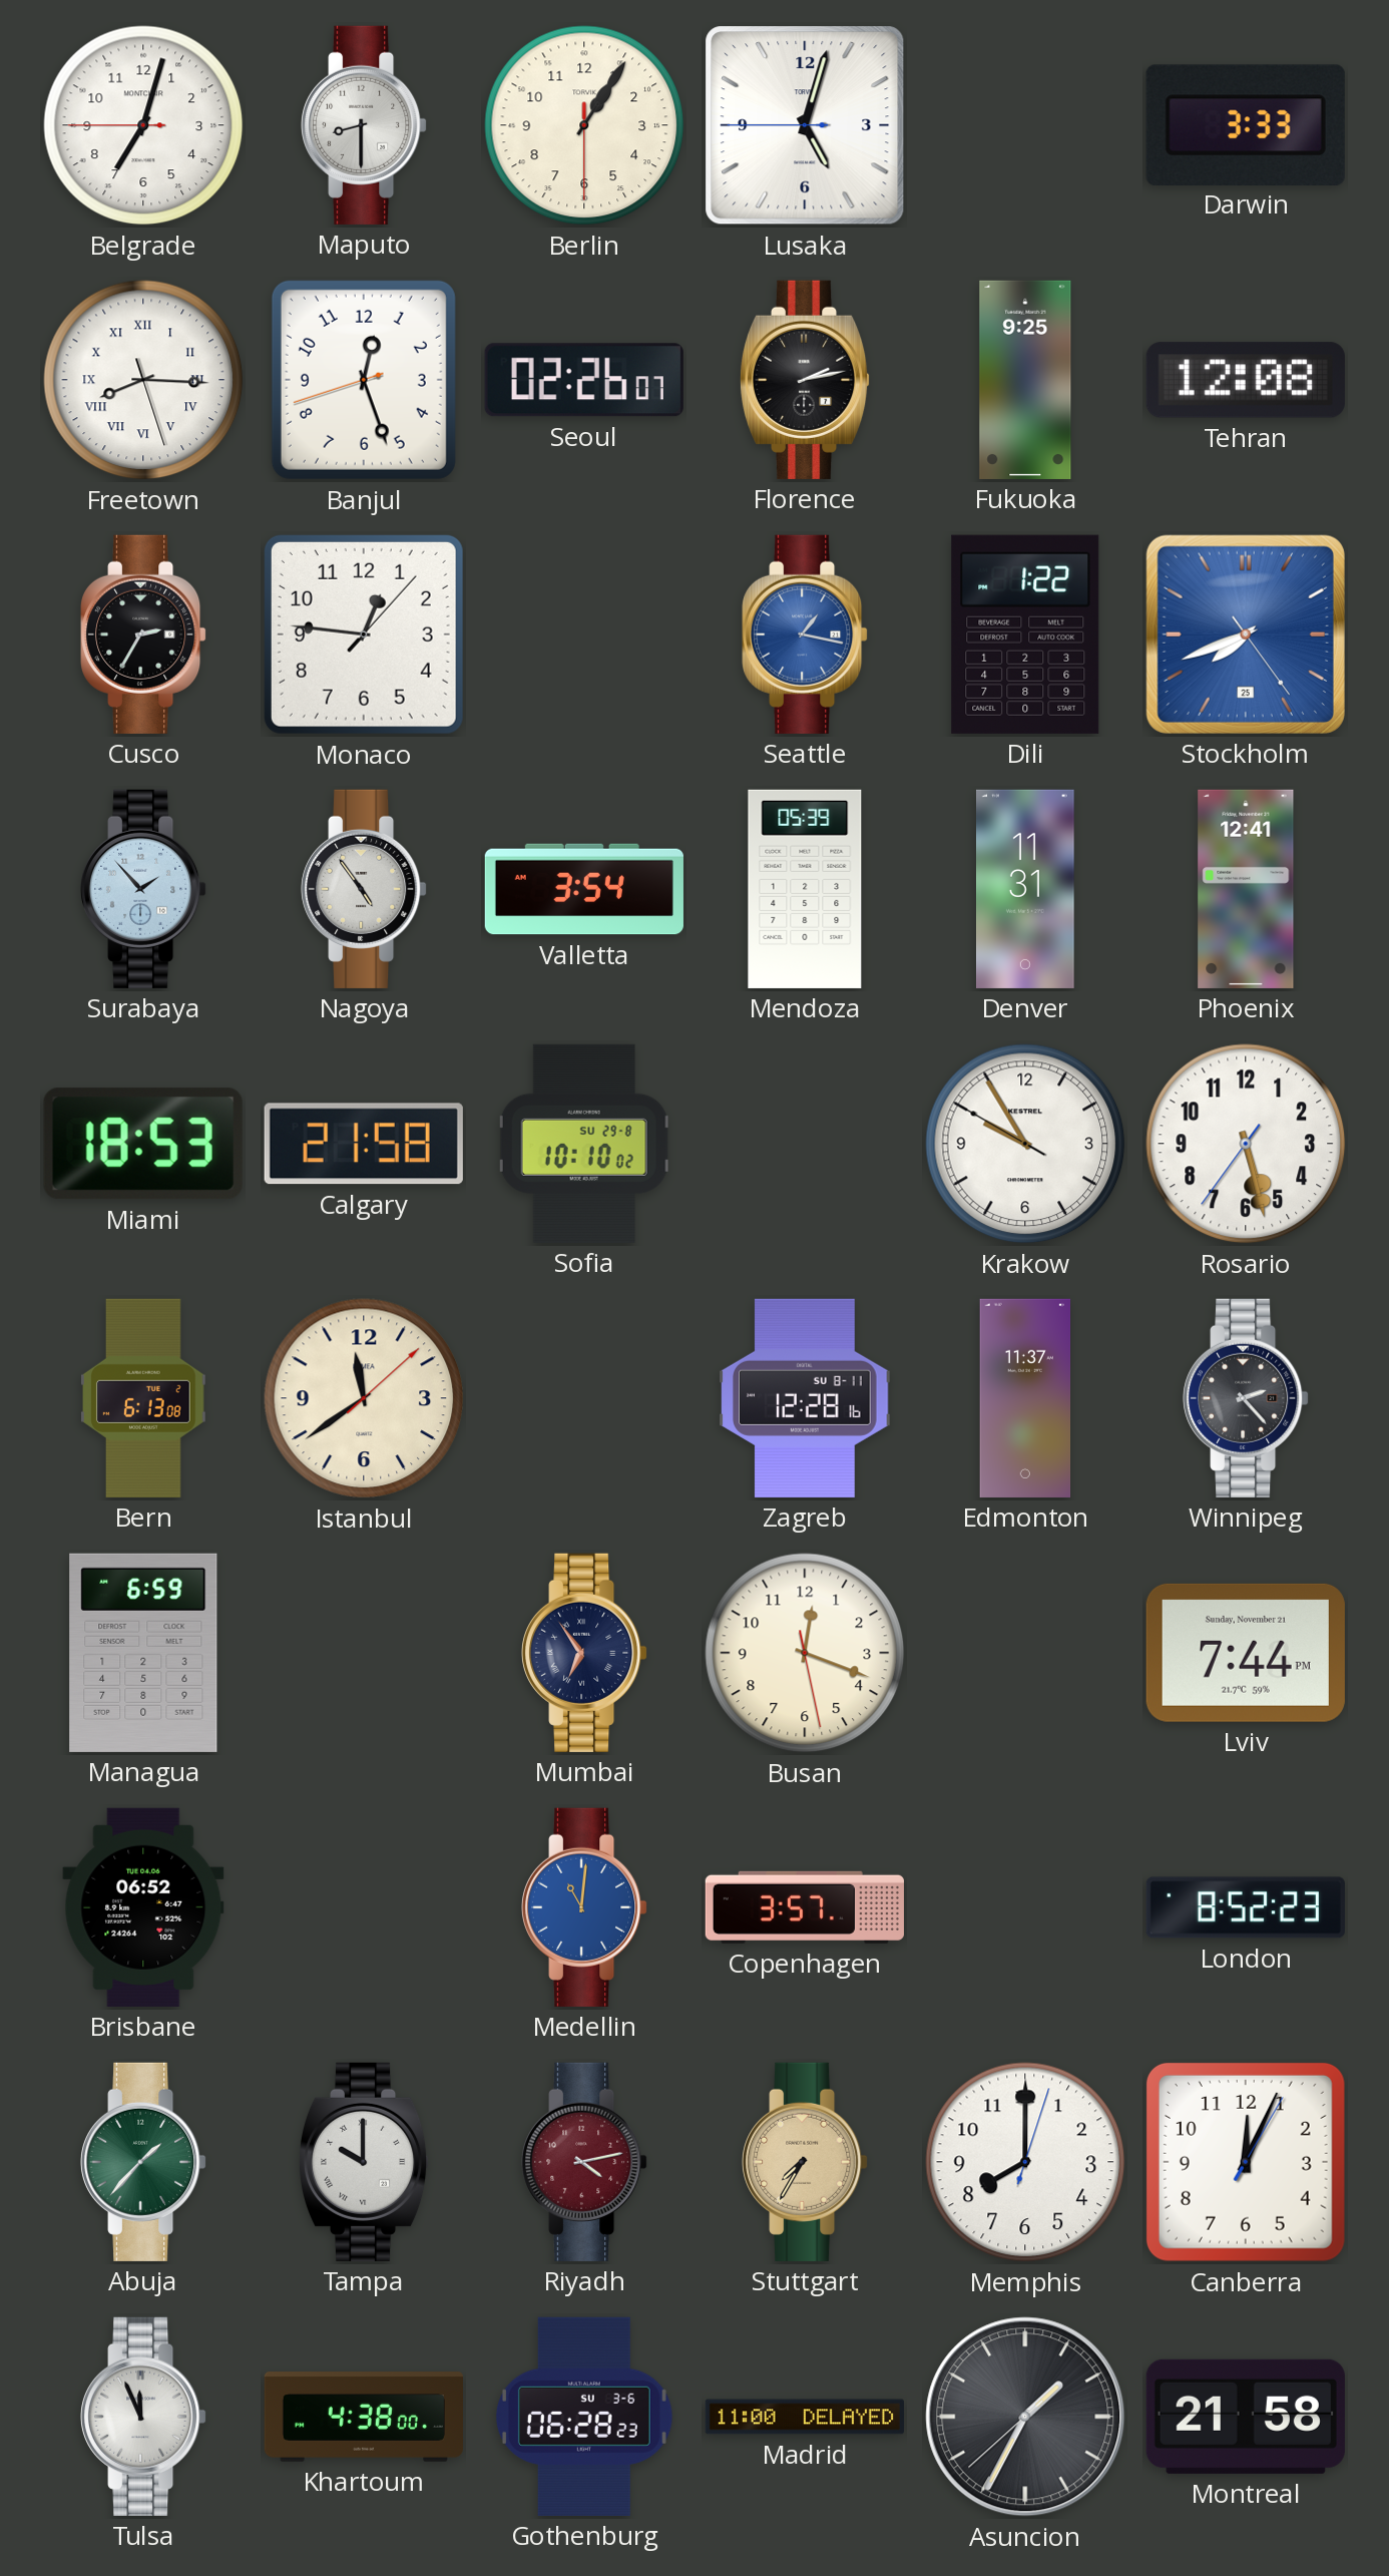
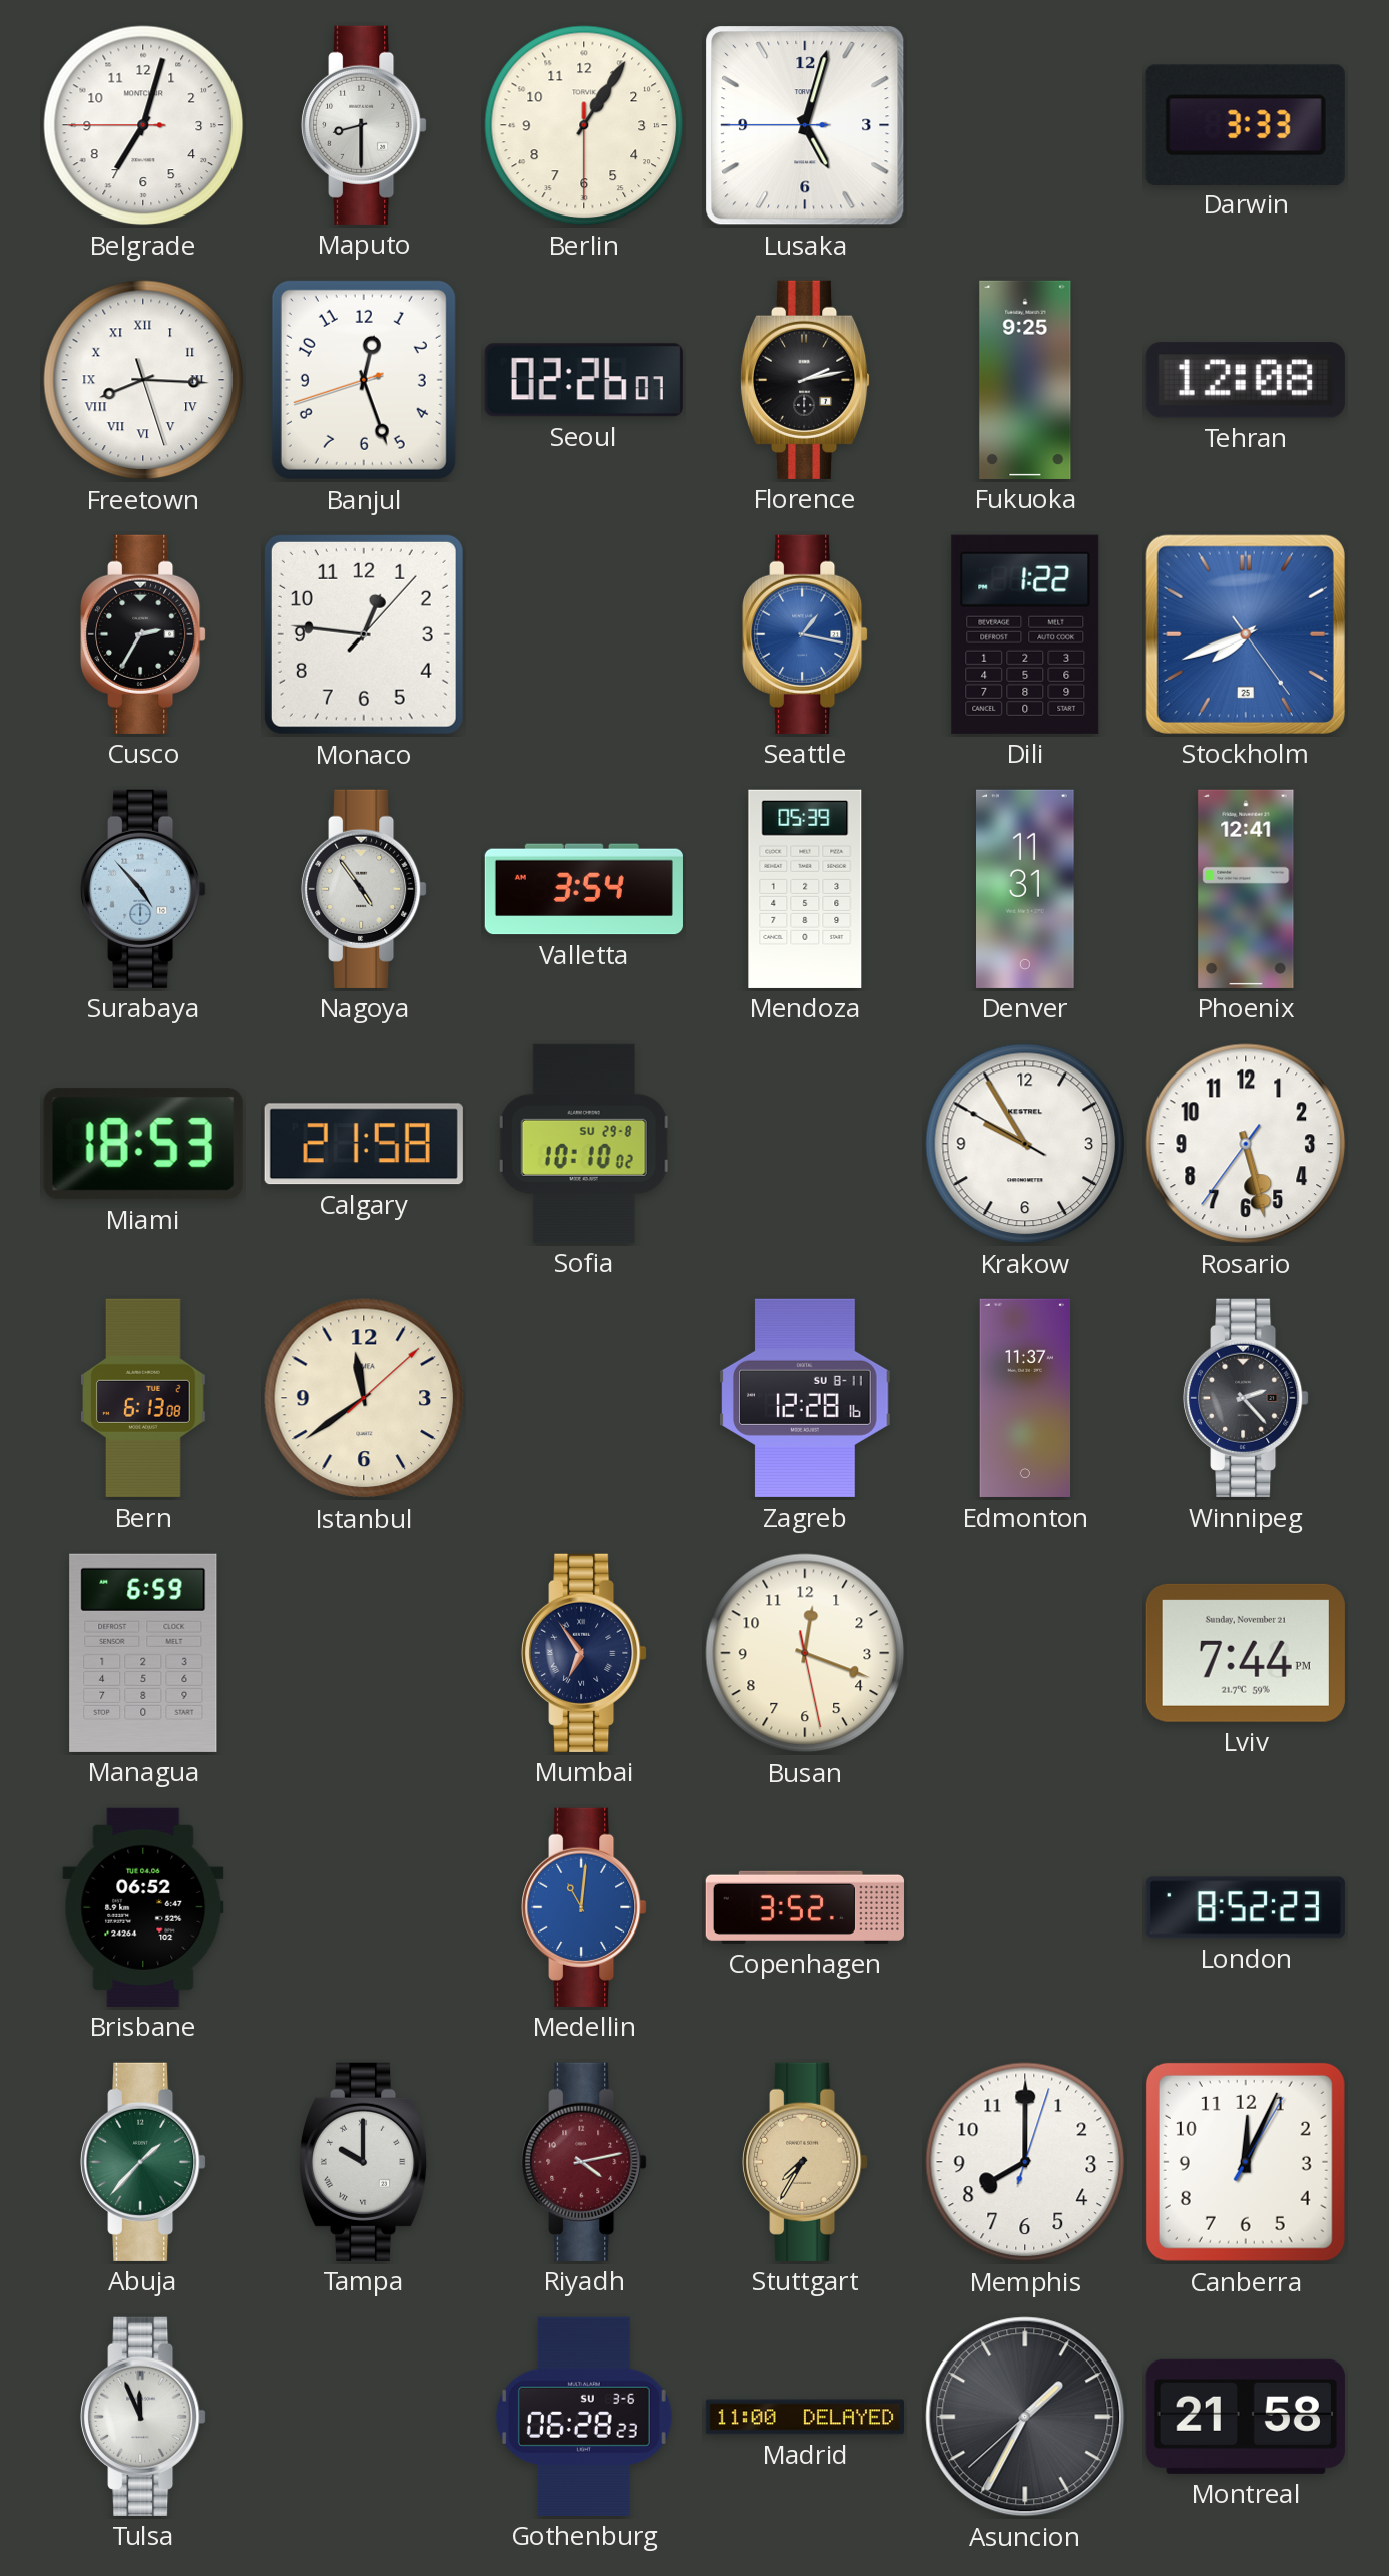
Surabaya: 1:53 -> 4:53
Copenhagen: 3:57 -> 3:52
Khartoum: 4:38 -> none
